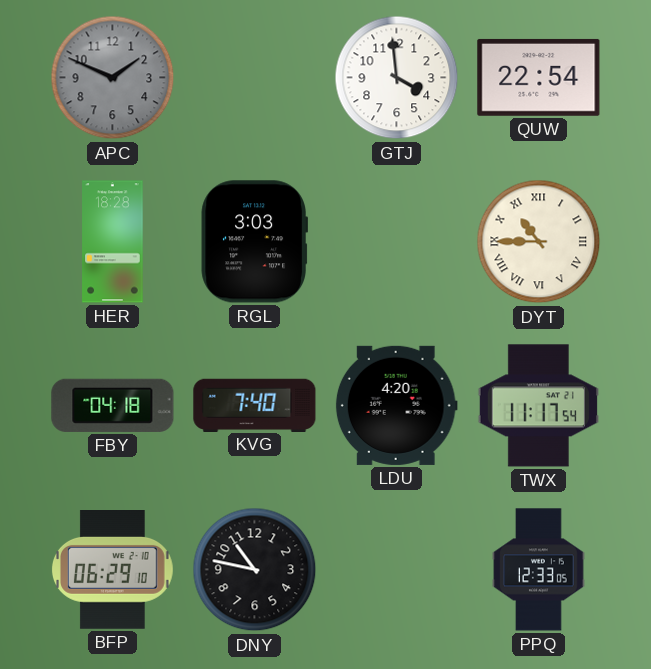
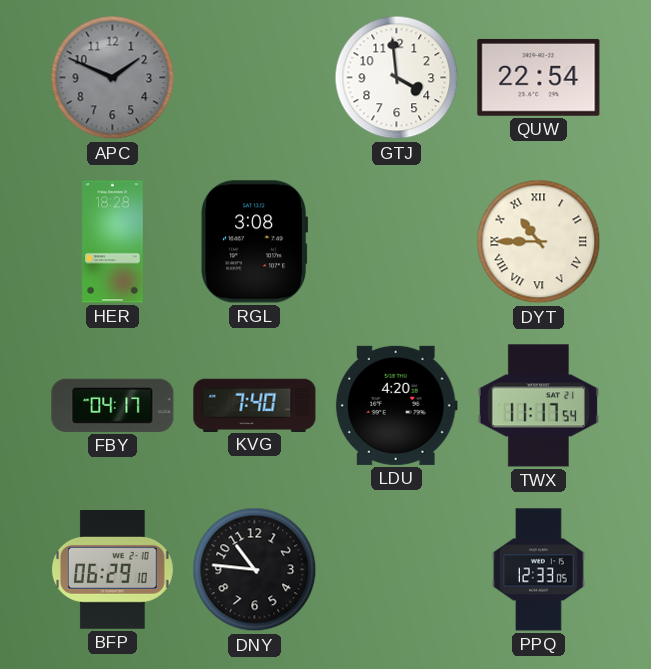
RGL: 3:03 -> 3:08
FBY: 04:18 -> 04:17
DNY: 10:47 -> 10:46
